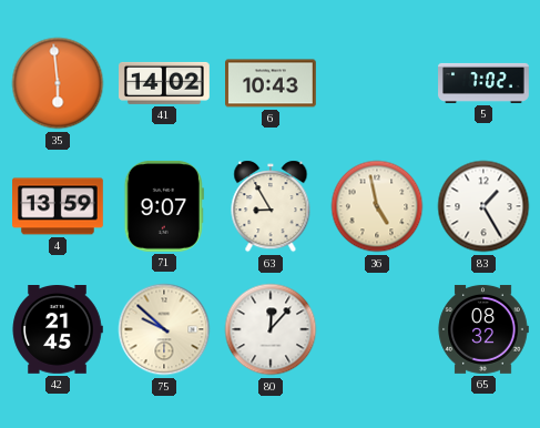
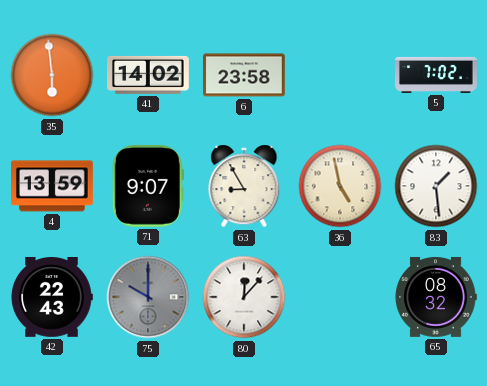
6: 10:43 -> 23:58
83: 1:25 -> 1:29
42: 21:45 -> 22:43
75: 9:52 -> 10:00
75 dial: cream -> grey
